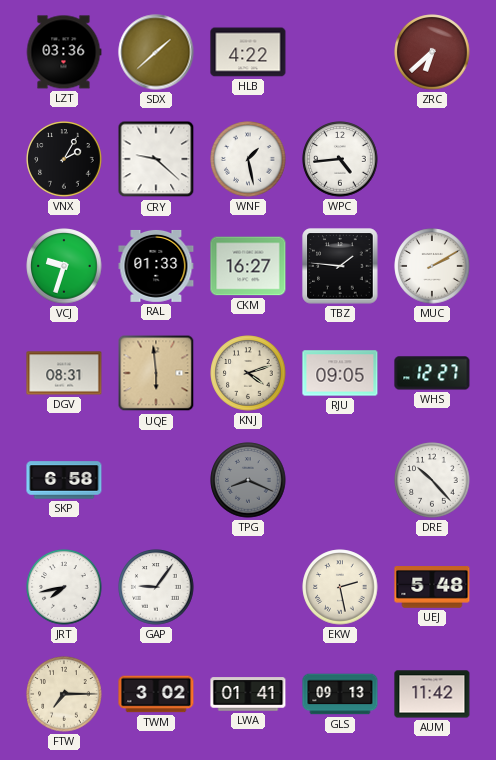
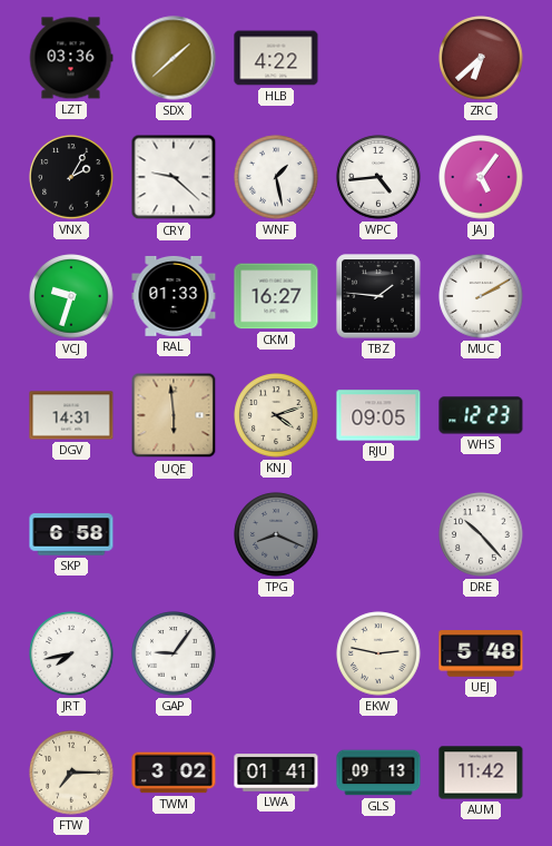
JAJ: none -> 5:06
DGV: 08:31 -> 14:31
WHS: 12:27 -> 12:23
EKW: 2:28 -> 2:47
